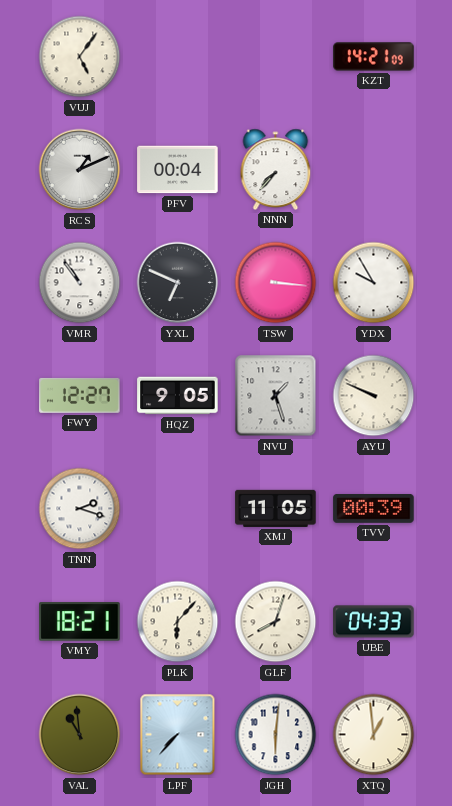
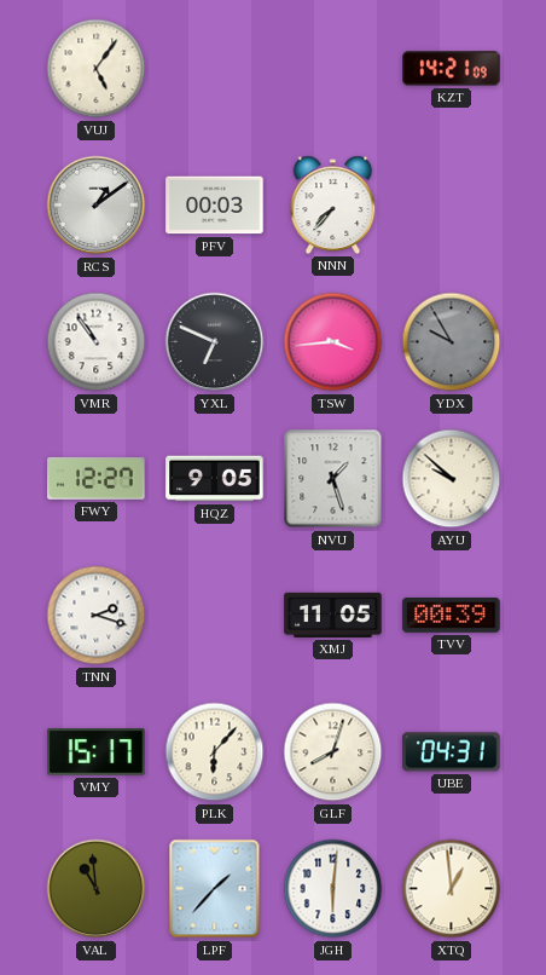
RCS: 1:11 -> 1:09
PFV: 00:04 -> 00:03
TSW: 3:16 -> 3:44
YDX dial: white -> grey
AYU: 9:49 -> 9:52
VMY: 18:21 -> 15:17
UBE: 04:33 -> 04:31
LPF: 7:37 -> 1:37
